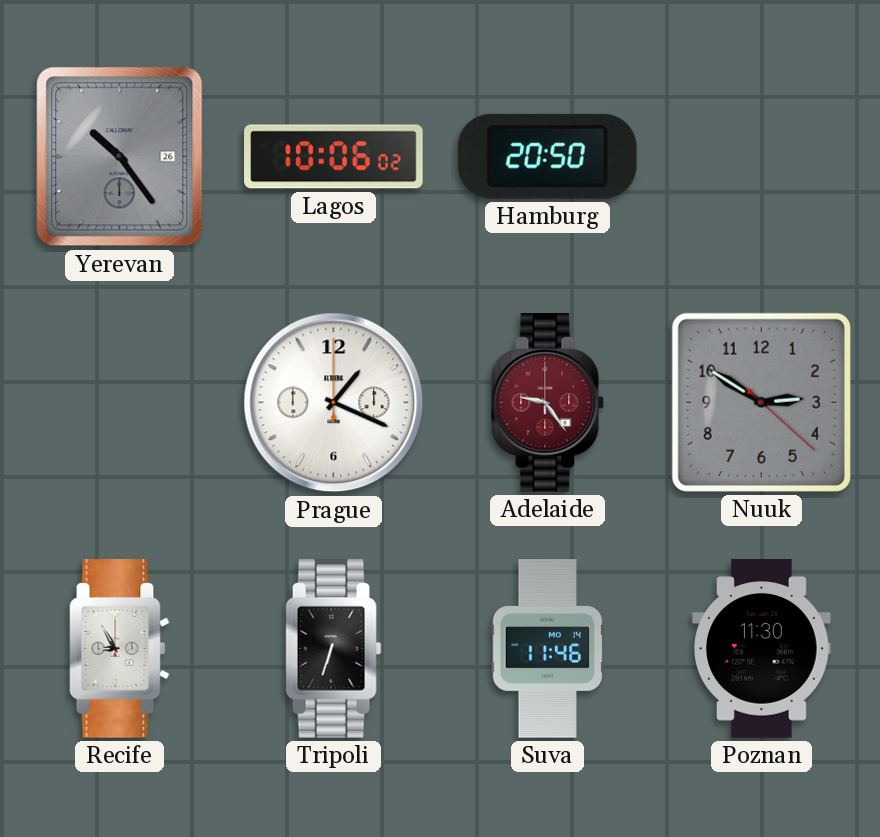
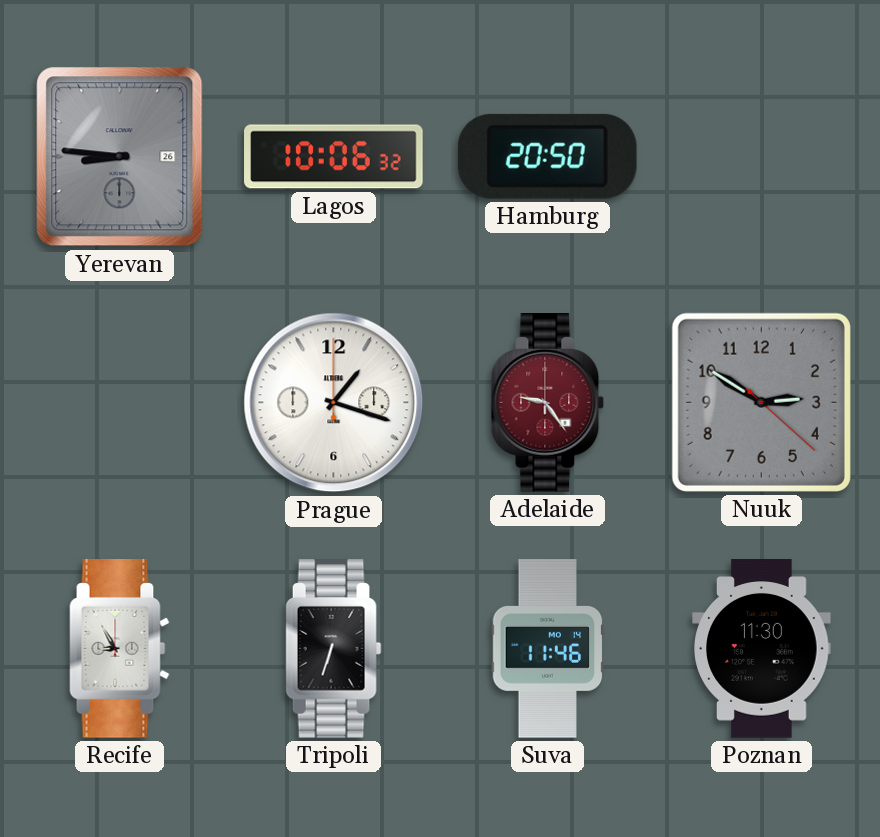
Yerevan: 10:24 -> 8:46
Lagos: 10:06:02 -> 10:06:32
Prague: 1:19 -> 1:18
